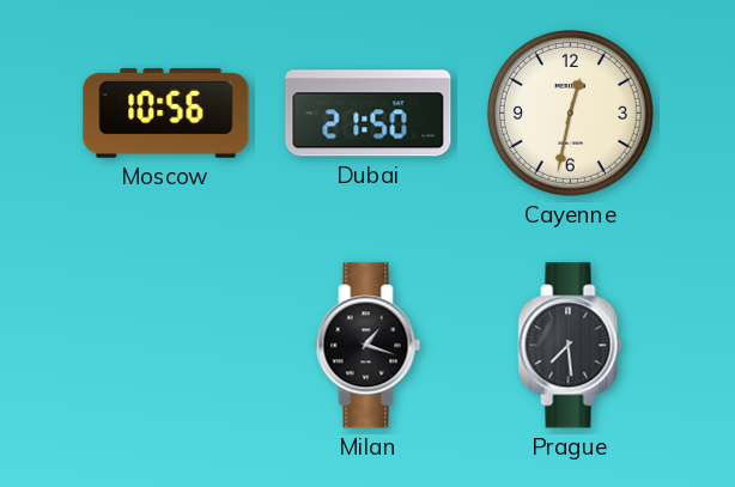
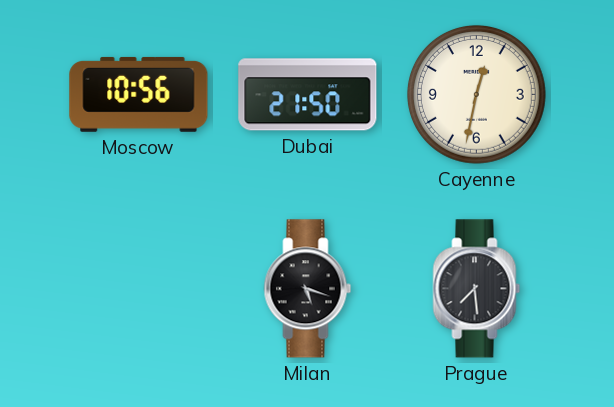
Milan: 1:18 -> 5:18
